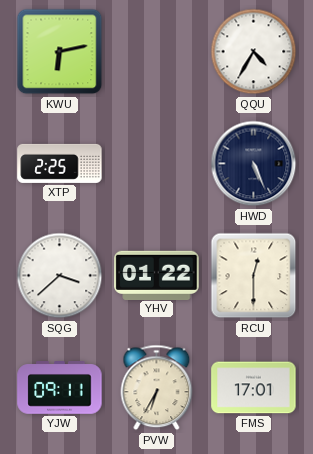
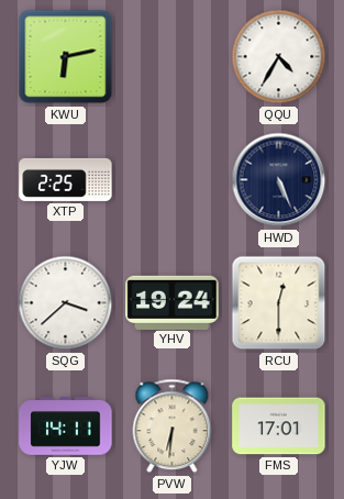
YHV: 01:22 -> 19:24
YJW: 09:11 -> 14:11
PVW: 6:35 -> 6:31
